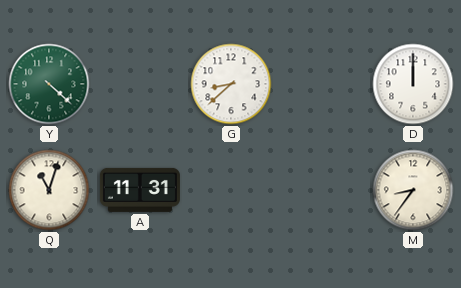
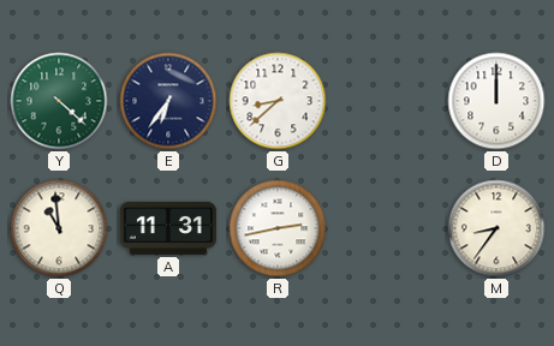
E: none -> 6:36
Q: 11:03 -> 10:59
R: none -> 2:43
